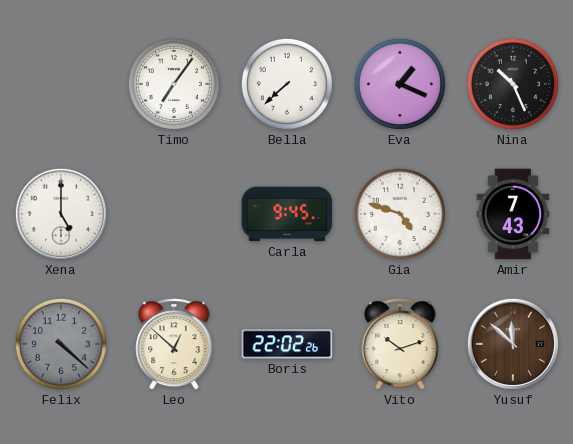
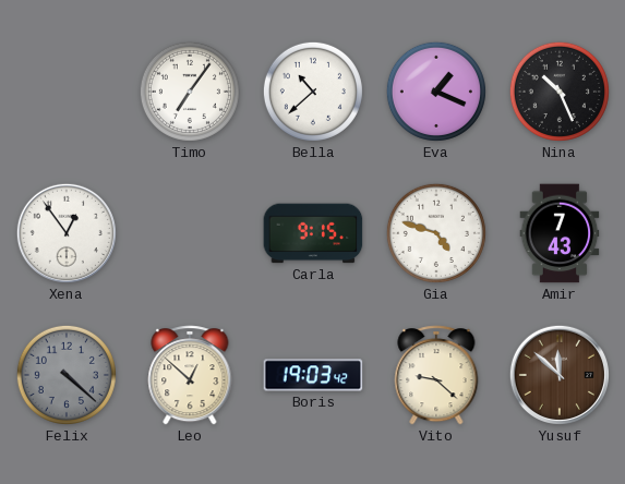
Bella: 7:38 -> 10:38
Xena: 5:00 -> 12:54
Carla: 9:45 -> 9:15
Boris: 22:02 -> 19:03
Vito: 10:12 -> 9:22
